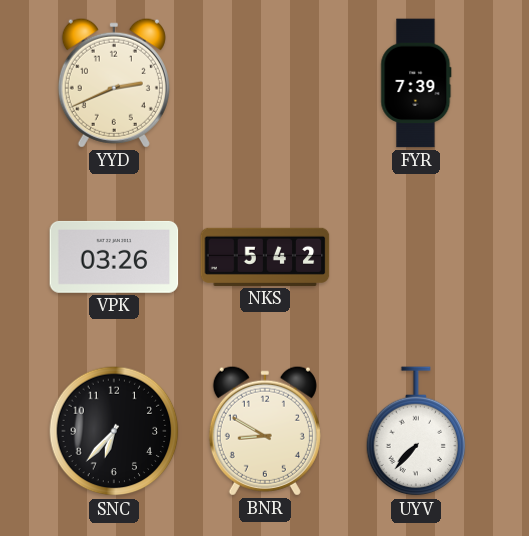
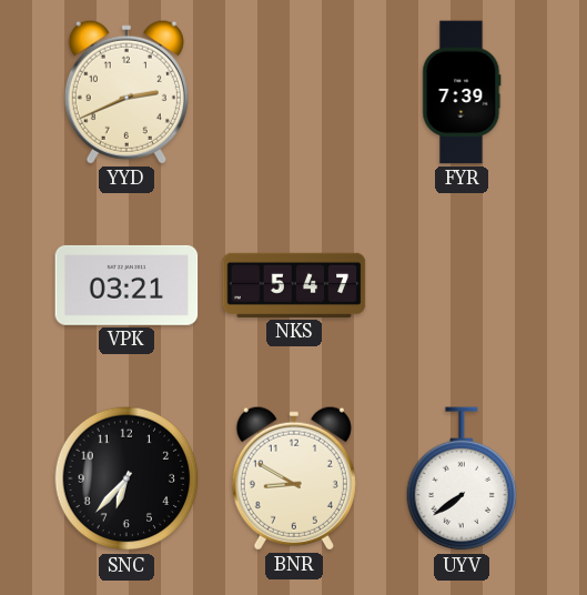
VPK: 03:26 -> 03:21
NKS: 5:42 -> 5:47
UYV: 7:37 -> 7:39
